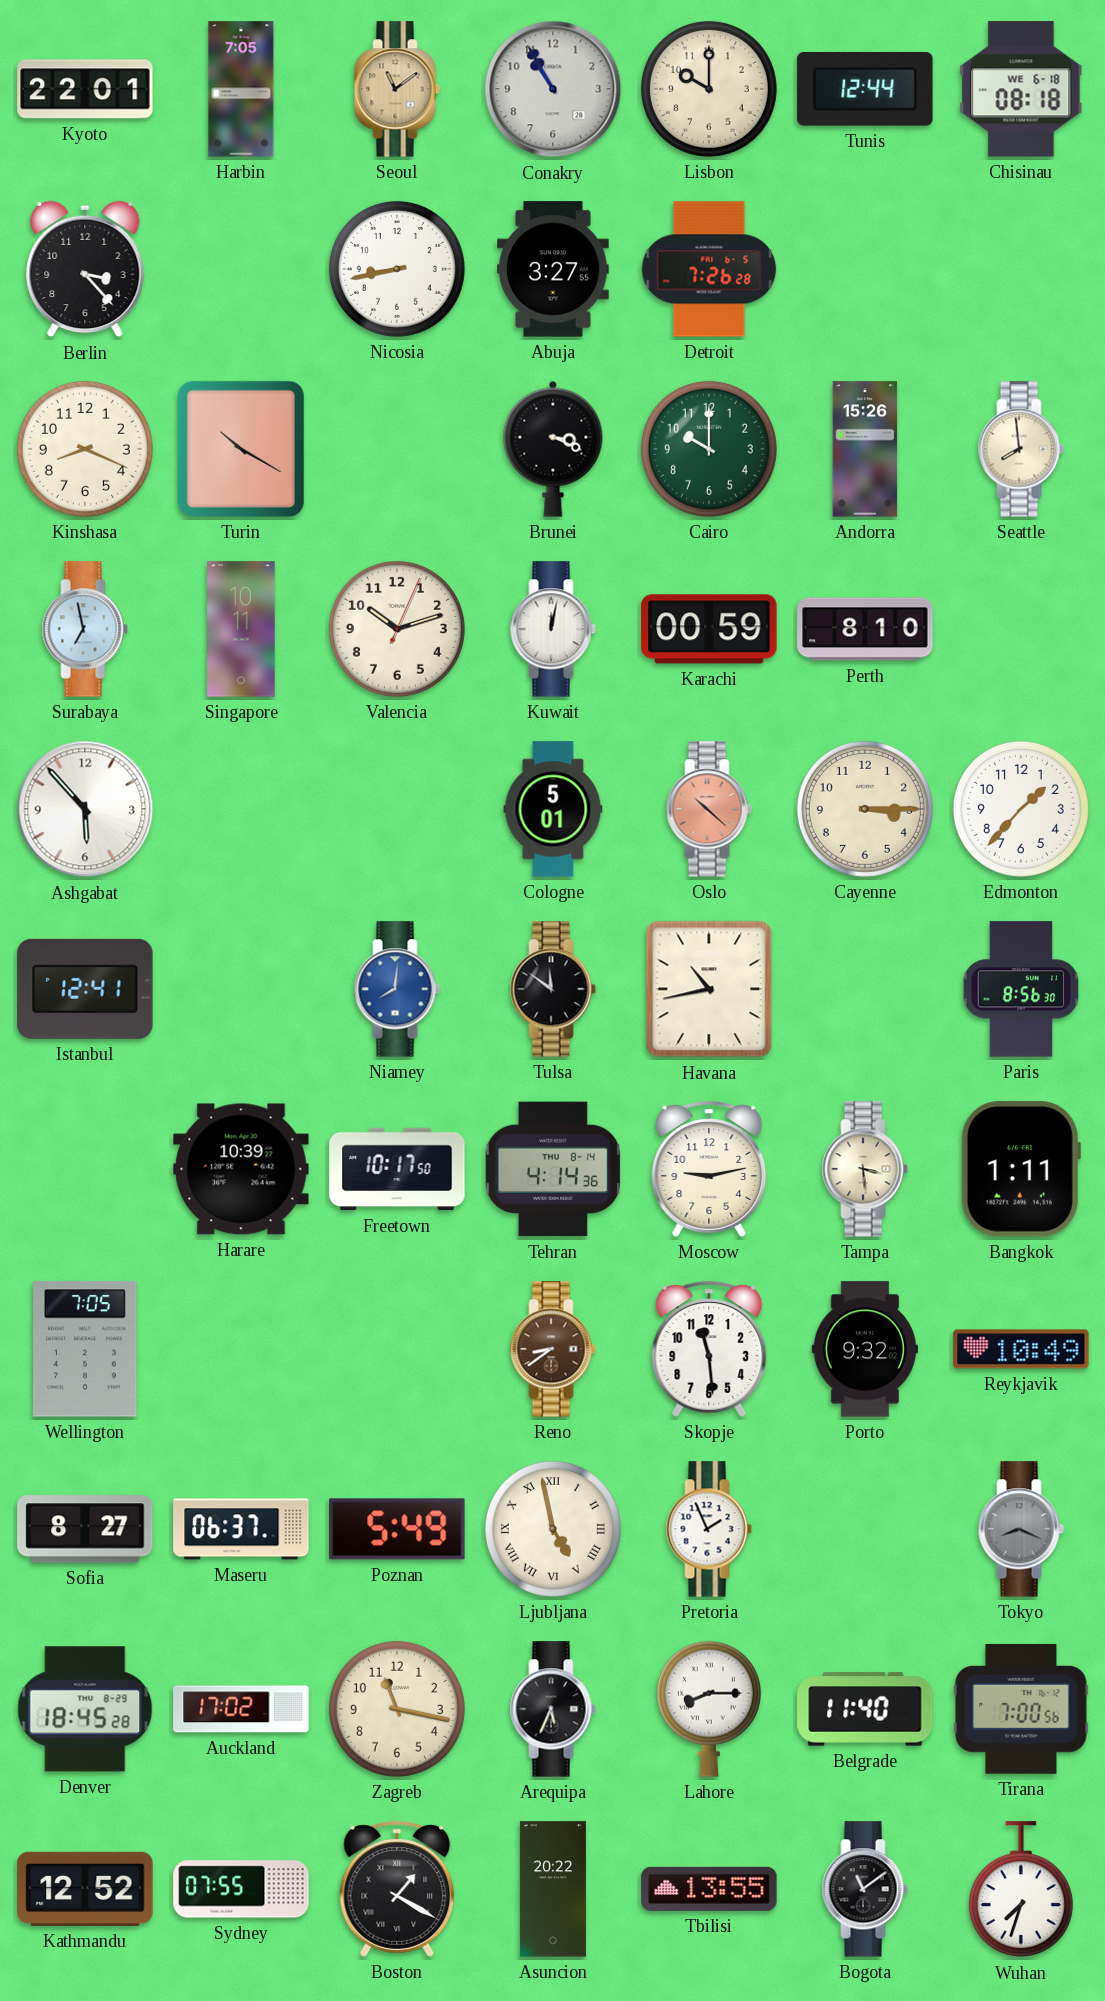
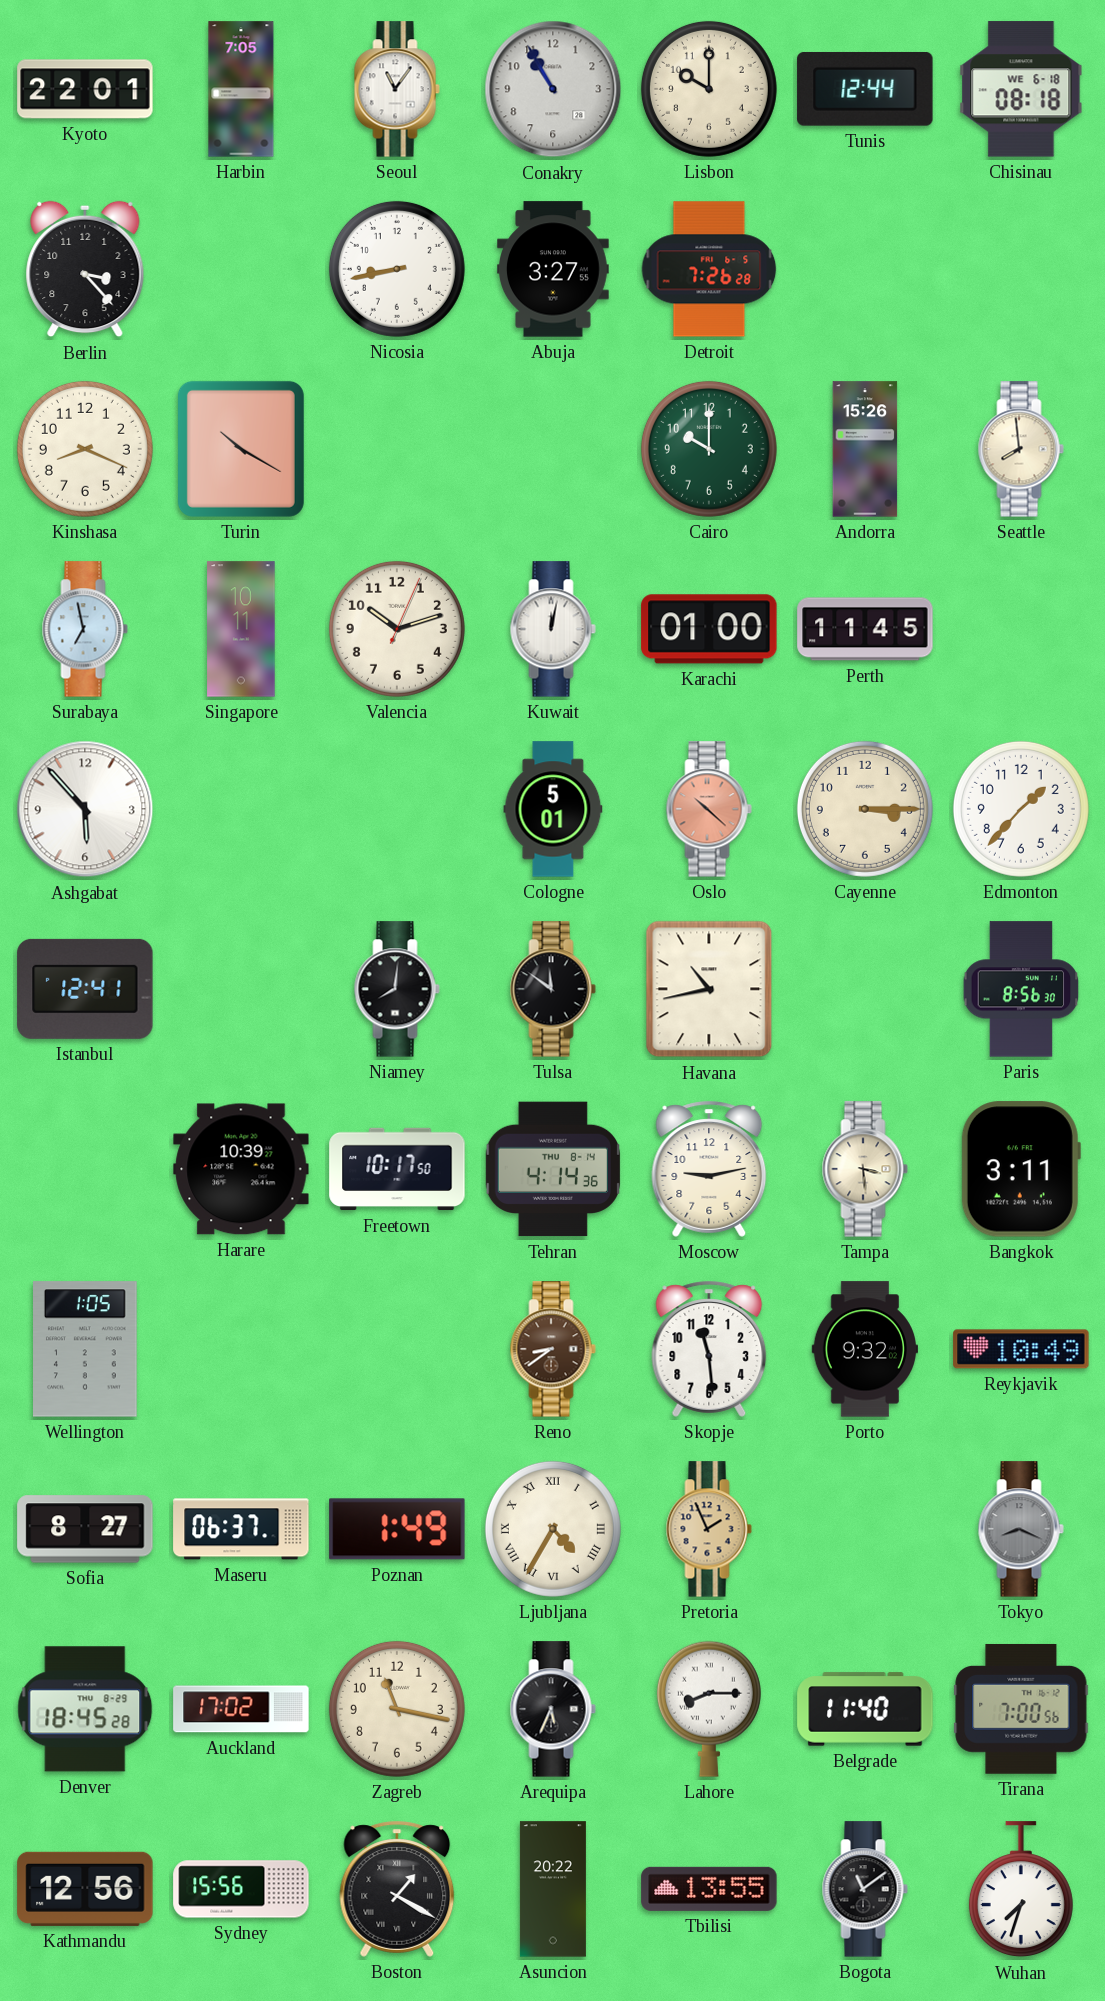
Seoul: 11:09 -> 11:06
Seoul dial: champagne -> white
Brunei: 3:19 -> none
Karachi: 00:59 -> 01:00
Perth: 8:10 -> 11:45
Niamey dial: blue -> black
Bangkok: 1:11 -> 3:11
Wellington: 7:05 -> 1:05
Poznan: 5:49 -> 1:49
Ljubljana: 4:58 -> 4:35
Pretoria dial: white -> champagne
Kathmandu: 12:52 -> 12:56
Sydney: 07:55 -> 15:56
